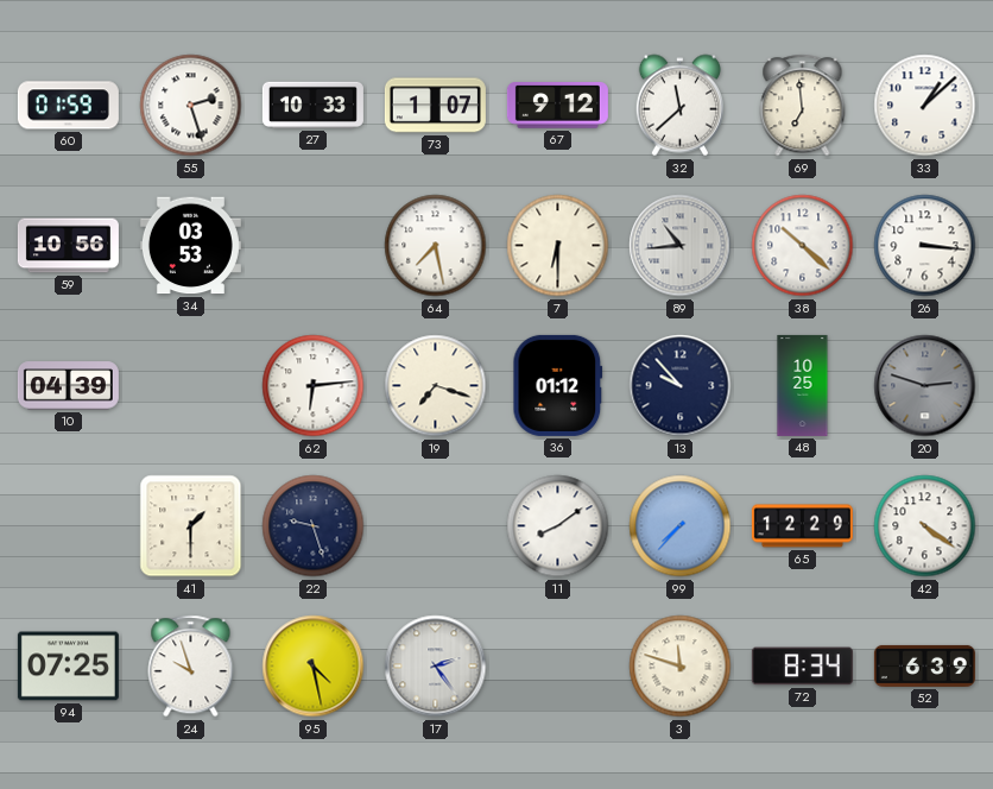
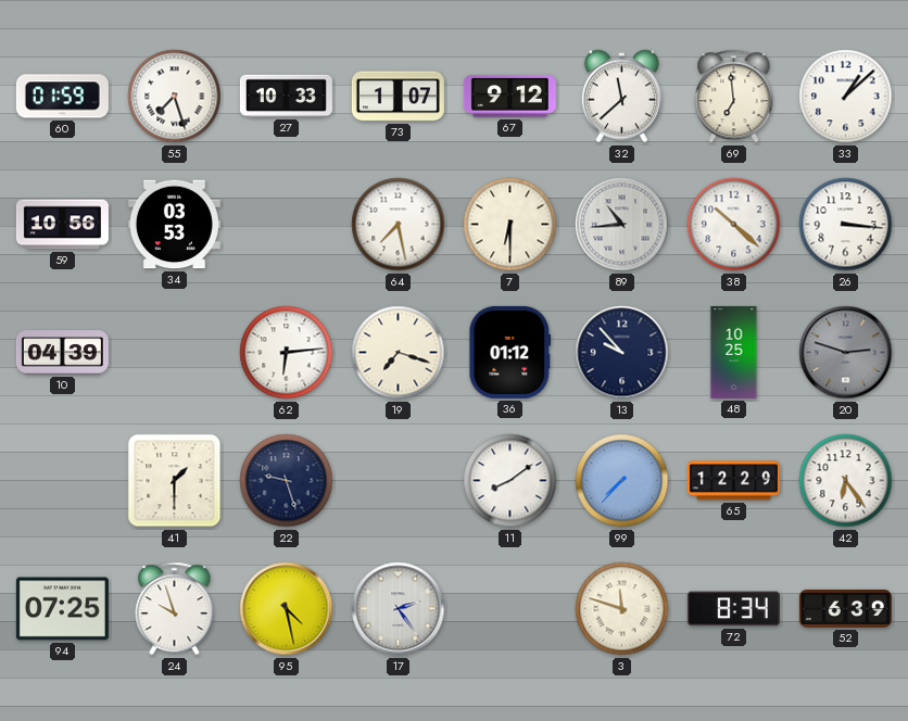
55: 2:27 -> 7:27
42: 4:21 -> 6:24
